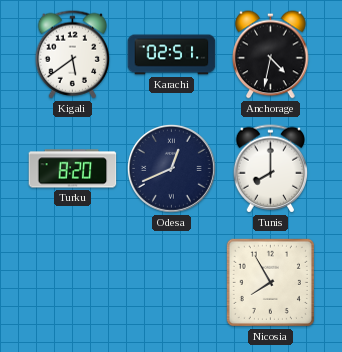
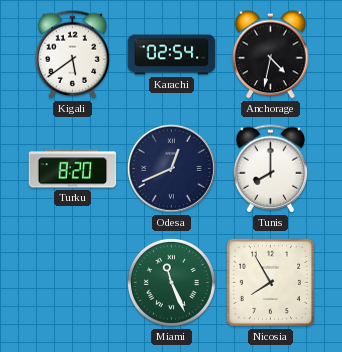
Karachi: 02:51 -> 02:54
Miami: none -> 11:26
